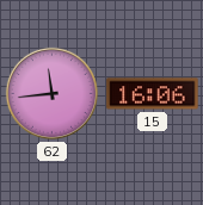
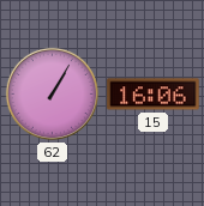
62: 11:44 -> 1:05
